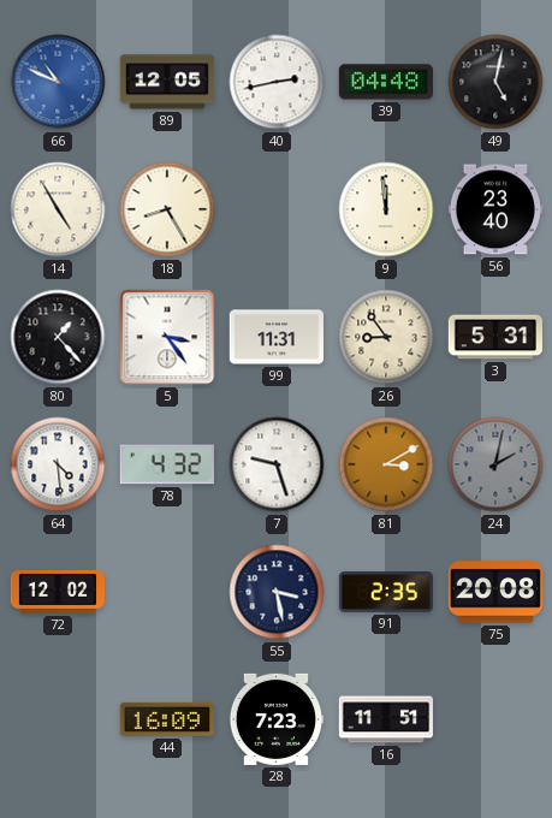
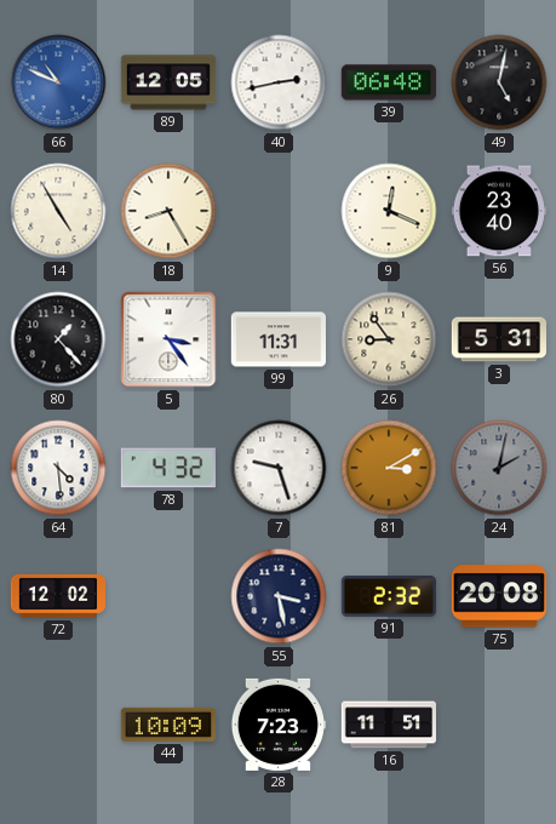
39: 04:48 -> 06:48
9: 11:59 -> 12:19
91: 2:35 -> 2:32
44: 16:09 -> 10:09
